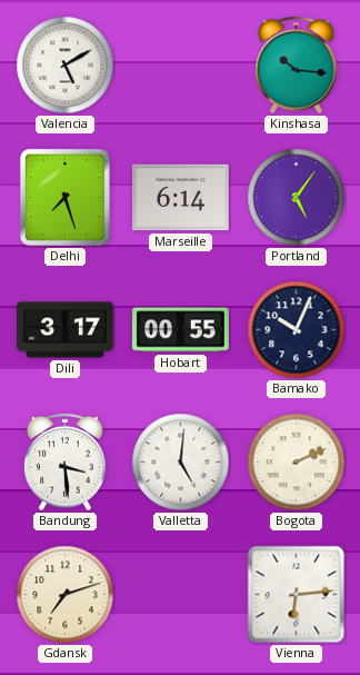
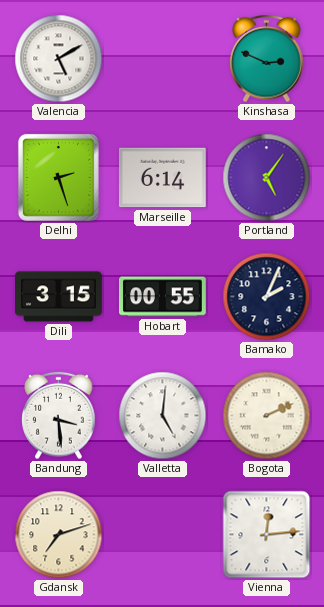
Kinshasa: 10:16 -> 2:49
Delhi: 7:27 -> 2:27
Dili: 3:17 -> 3:15
Bamako: 10:04 -> 2:04
Vienna: 6:14 -> 12:14
